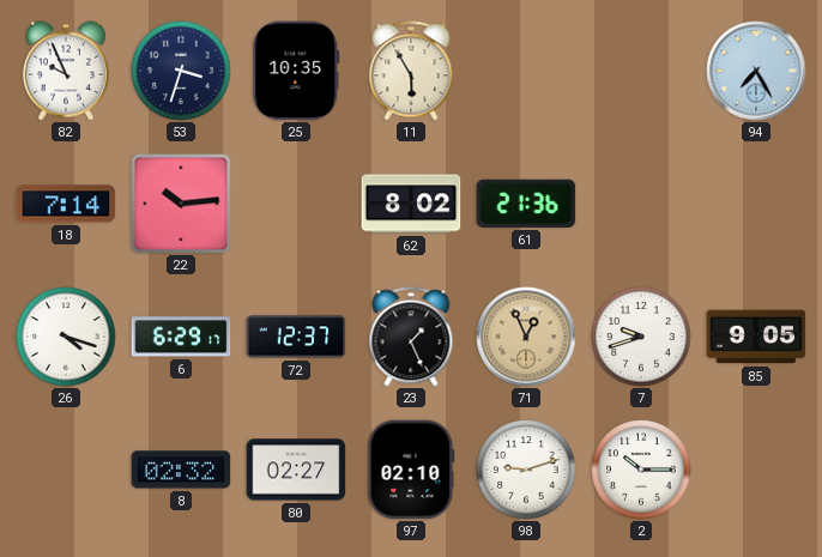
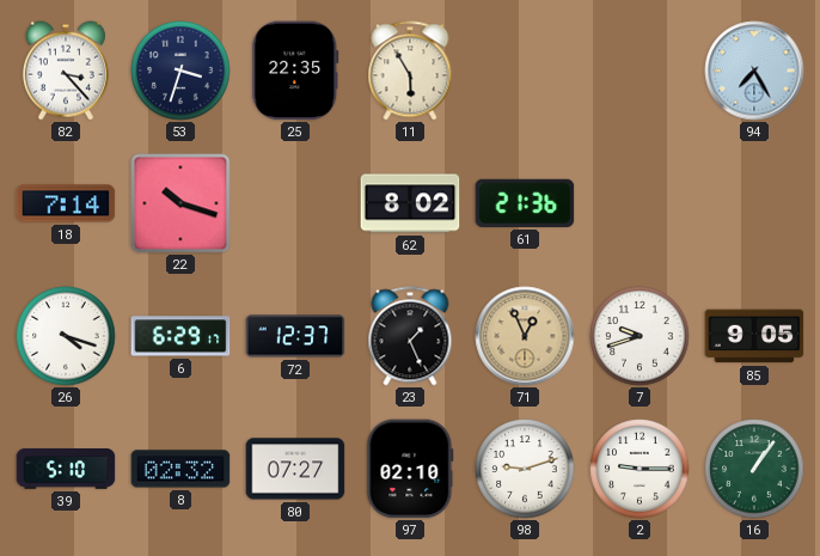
82: 9:56 -> 3:23
25: 10:35 -> 22:35
22: 10:14 -> 10:18
39: none -> 5:10
80: 02:27 -> 07:27
2: 10:15 -> 9:15
16: none -> 1:06
